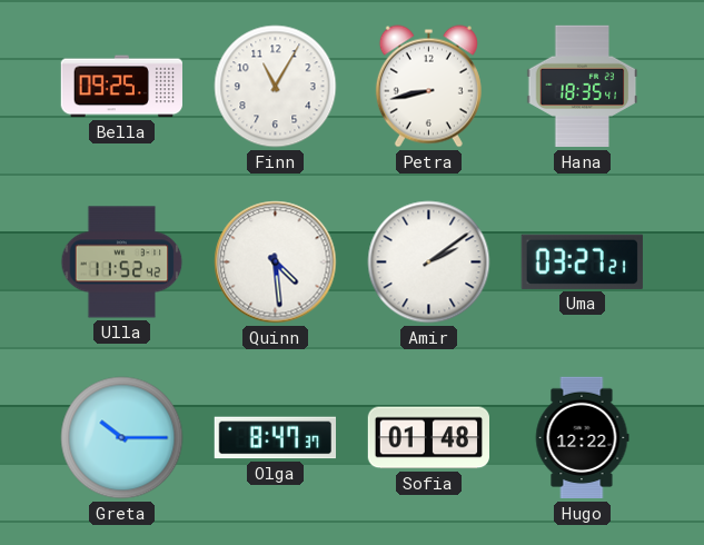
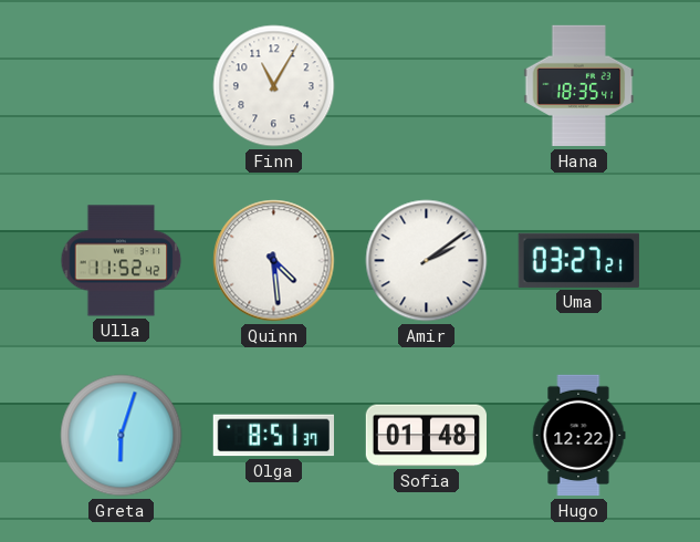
Bella: 09:25 -> none
Petra: 8:43 -> none
Greta: 10:15 -> 6:03
Olga: 8:47 -> 8:51
